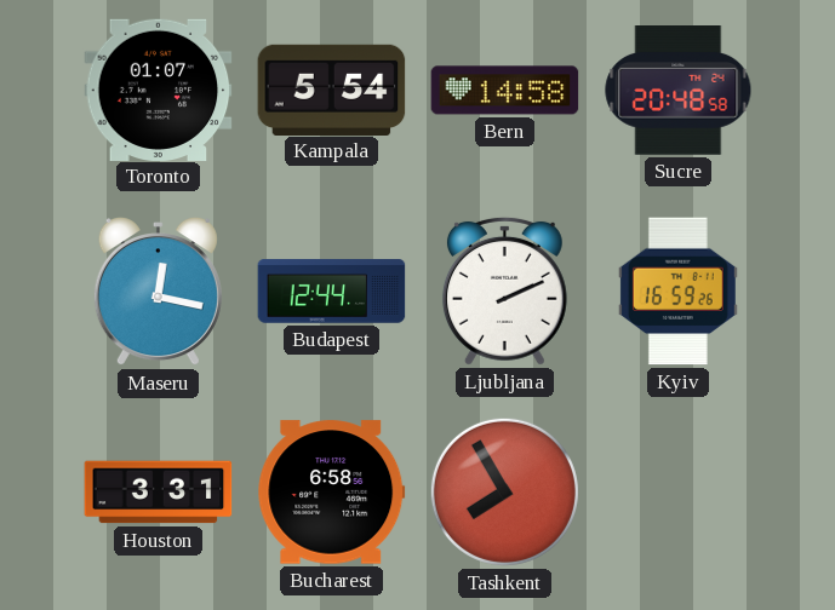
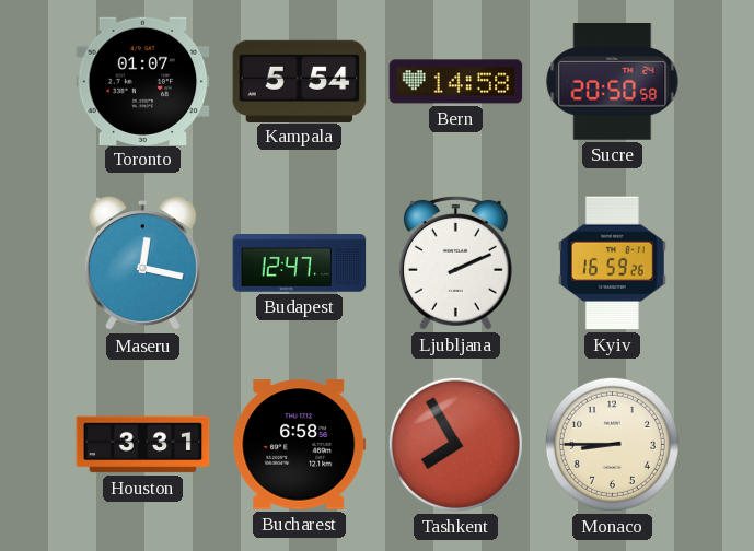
Sucre: 20:48 -> 20:50
Budapest: 12:44 -> 12:47
Monaco: none -> 8:45
